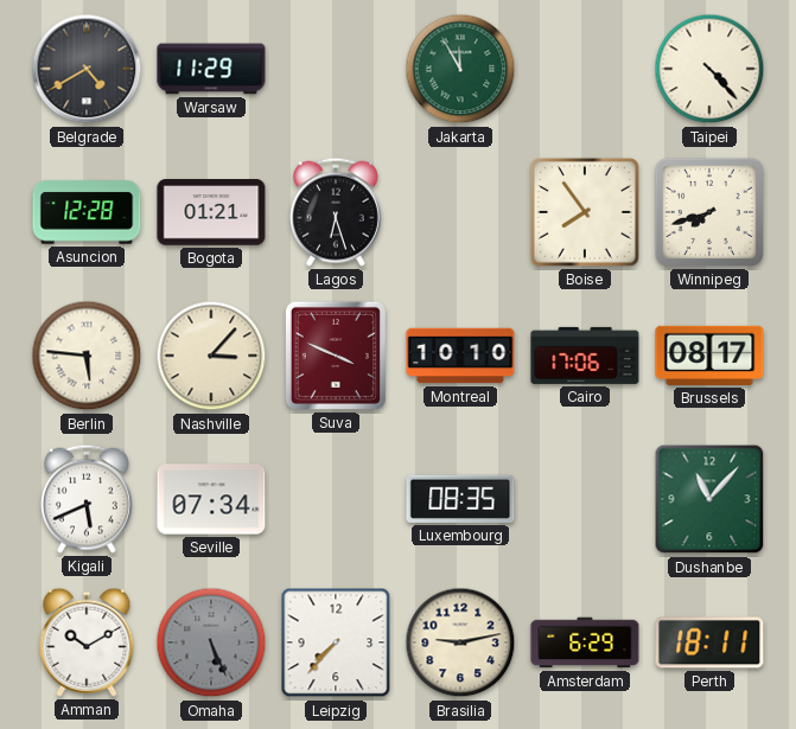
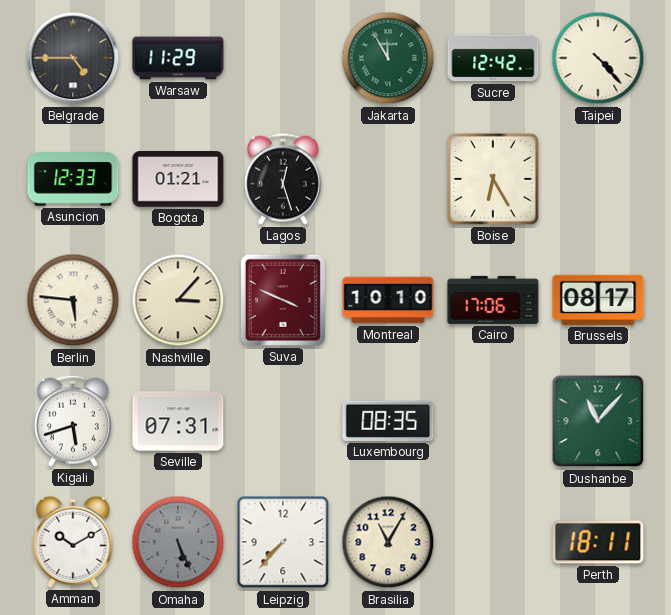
Belgrade: 4:40 -> 4:45
Sucre: none -> 12:42
Asuncion: 12:28 -> 12:33
Lagos: 6:27 -> 12:27
Boise: 7:54 -> 6:25
Winnipeg: 7:42 -> none
Kigali: 5:41 -> 5:42
Seville: 07:34 -> 07:31
Brasilia: 9:13 -> 11:05
Amsterdam: 6:29 -> none
